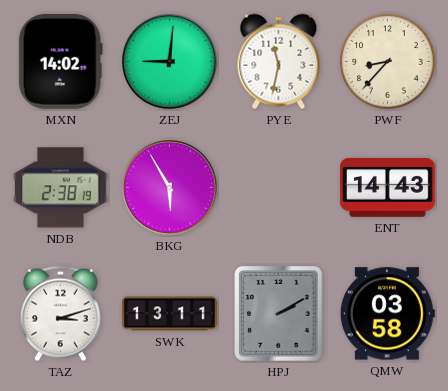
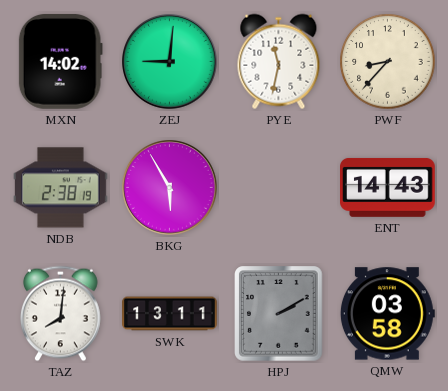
TAZ: 3:12 -> 8:01
